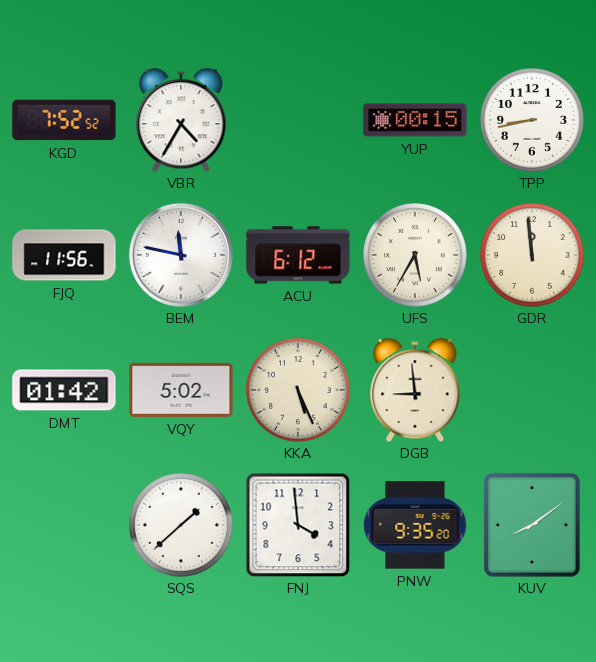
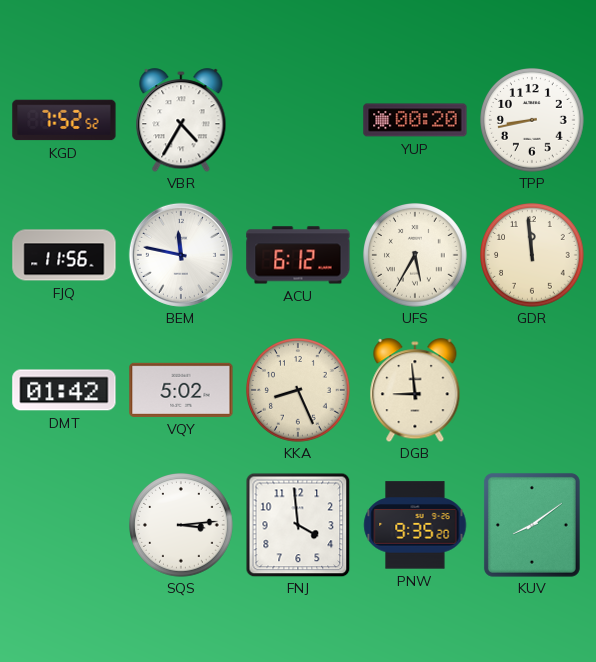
YUP: 00:15 -> 00:20
KKA: 5:26 -> 8:26
SQS: 1:38 -> 3:14
